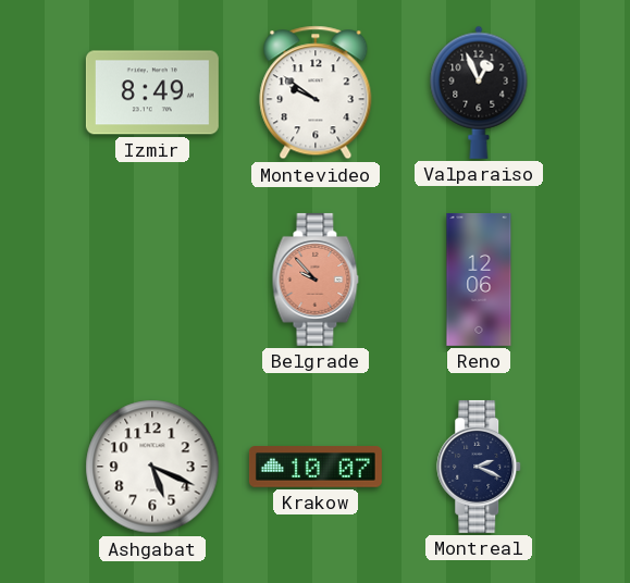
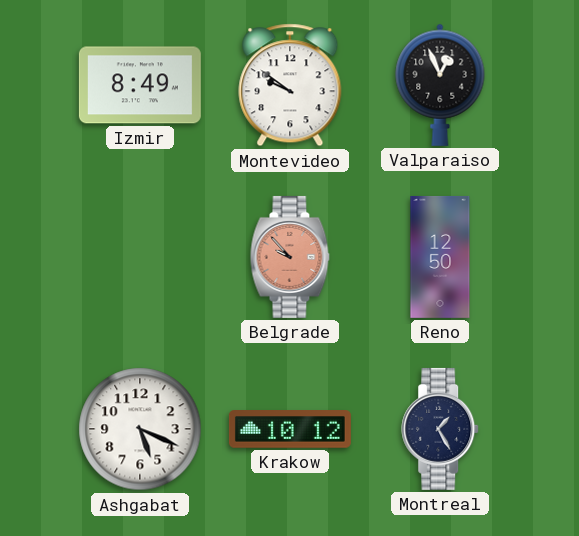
Reno: 12:06 -> 12:50
Krakow: 10:07 -> 10:12
Montreal: 2:19 -> 1:25
